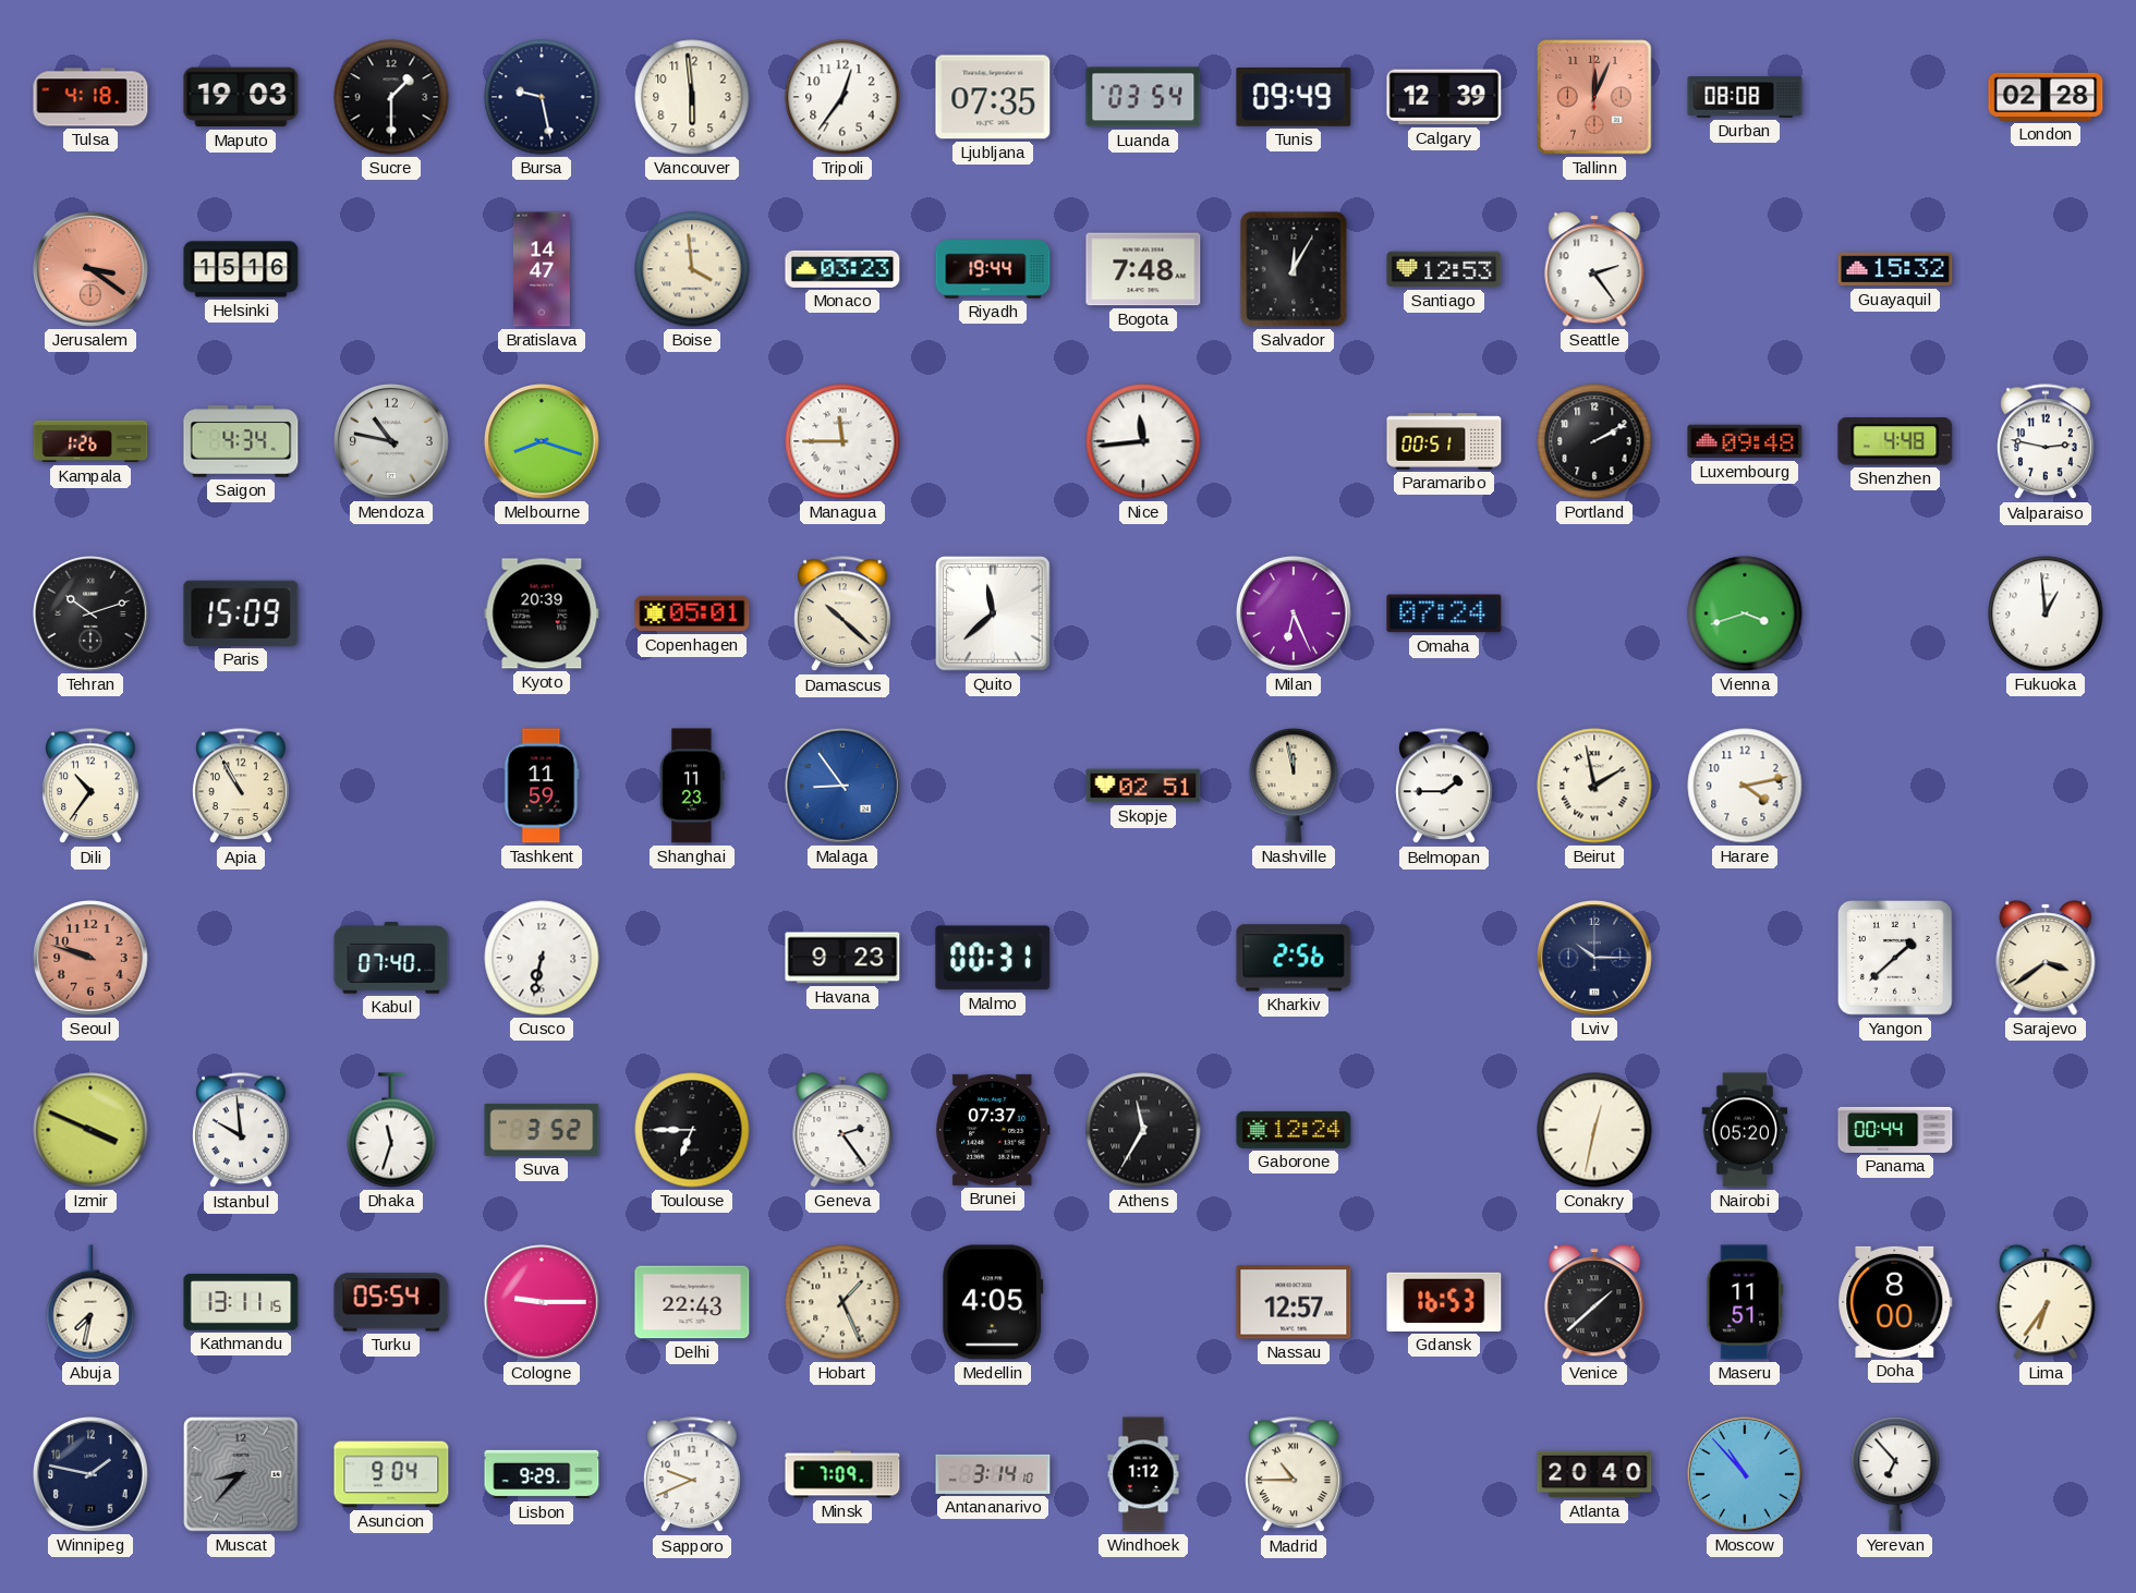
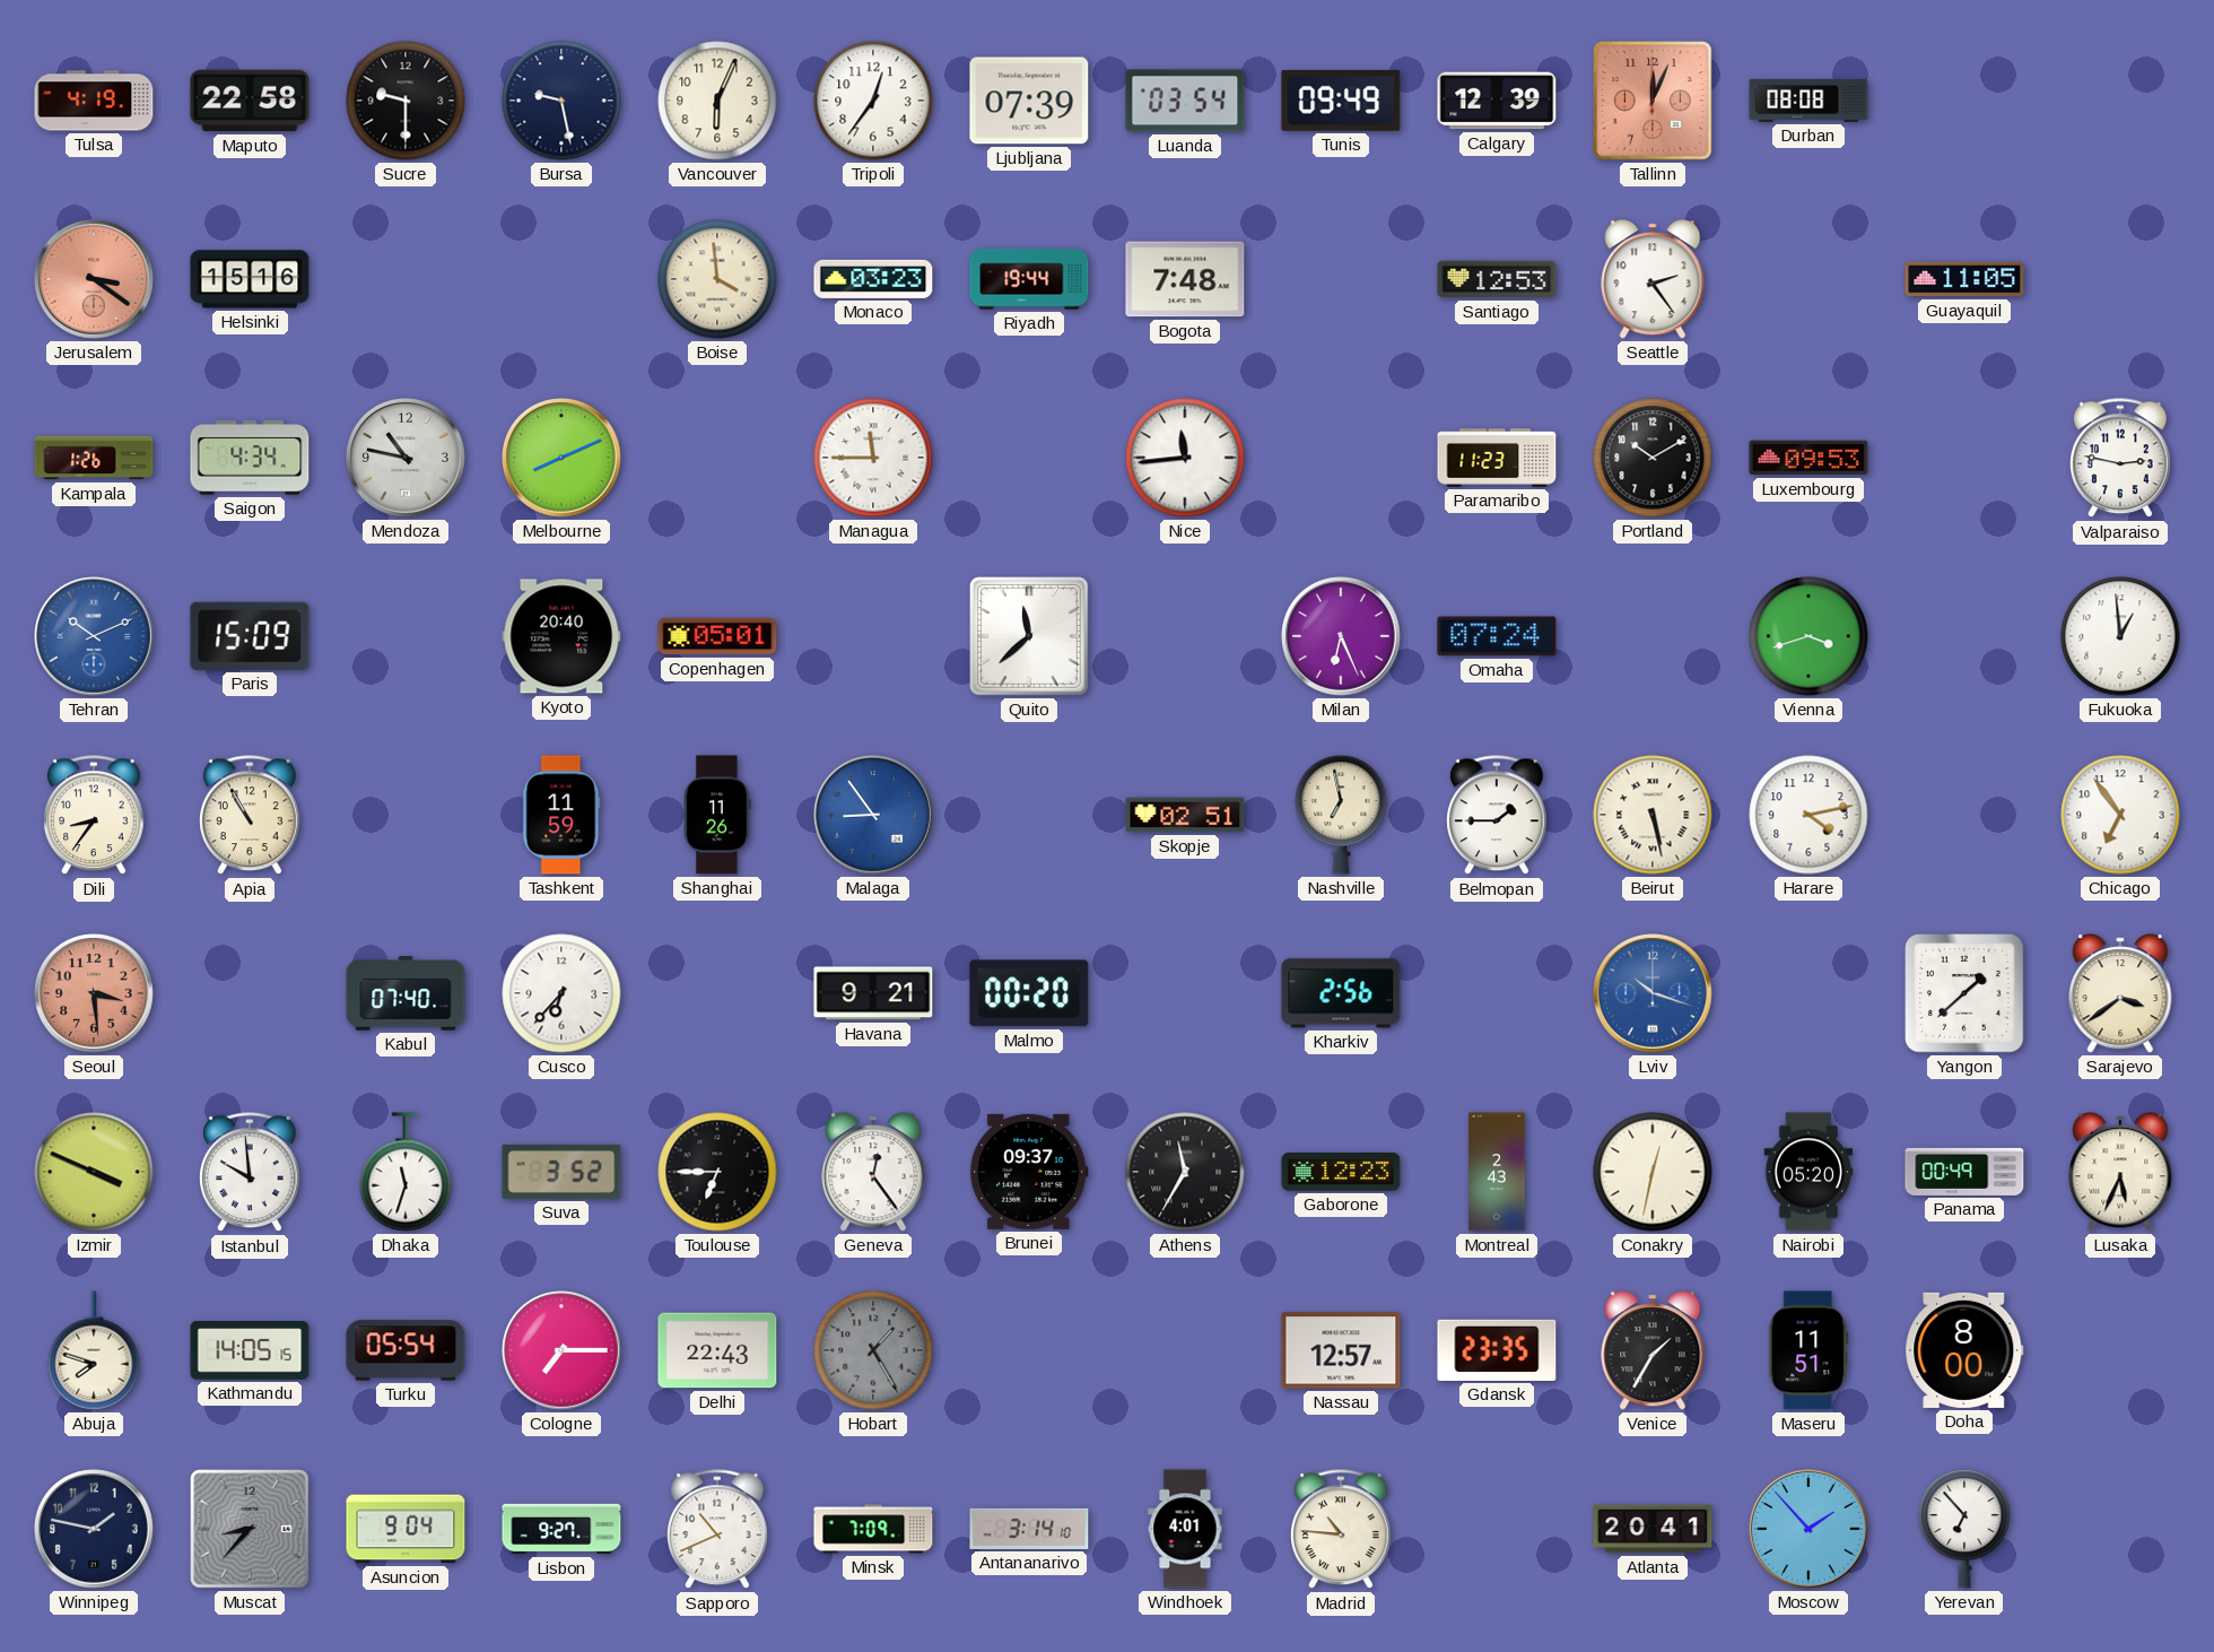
Tulsa: 4:18 -> 4:19
Maputo: 19:03 -> 22:58
Sucre: 1:30 -> 9:30
Vancouver: 5:59 -> 6:04
Ljubljana: 07:35 -> 07:39
London: 02:28 -> none
Bratislava: 14:47 -> none
Salvador: 12:05 -> none
Guayaquil: 15:32 -> 11:05
Melbourne: 8:18 -> 8:11
Paramaribo: 00:51 -> 11:23
Portland: 2:10 -> 10:10
Luxembourg: 09:48 -> 09:53
Shenzhen: 4:48 -> none
Tehran: 10:12 -> 10:11
Tehran dial: black -> blue
Kyoto: 20:39 -> 20:40
Damascus: 10:22 -> none
Dili: 10:36 -> 8:36
Shanghai: 11:23 -> 11:26
Nashville: 11:58 -> 6:58
Beirut: 1:58 -> 5:28
Chicago: none -> 6:54
Seoul: 9:48 -> 3:29
Cusco: 6:32 -> 6:37
Havana: 9:23 -> 9:21
Malmo: 00:31 -> 00:20
Lviv: 10:15 -> 10:18
Lviv dial: navy -> blue
Geneva: 2:24 -> 12:24
Brunei: 07:37 -> 09:37
Gaborone: 12:24 -> 12:23
Montreal: none -> 2:43
Panama: 00:44 -> 00:49
Lusaka: none -> 5:34
Abuja: 7:32 -> 7:48
Kathmandu: 13:11 -> 14:05
Cologne: 9:15 -> 7:15
Hobart: 1:26 -> 1:25
Hobart dial: cream -> grey
Medellin: 4:05 -> none
Gdansk: 16:53 -> 23:35
Venice: 1:38 -> 1:35
Lima: 6:36 -> none
Lisbon: 9:29 -> 9:27
Sapporo: 9:41 -> 10:41
Windhoek: 1:12 -> 4:01
Madrid: 10:45 -> 10:46
Atlanta: 20:40 -> 20:41
Moscow: 10:53 -> 1:53
